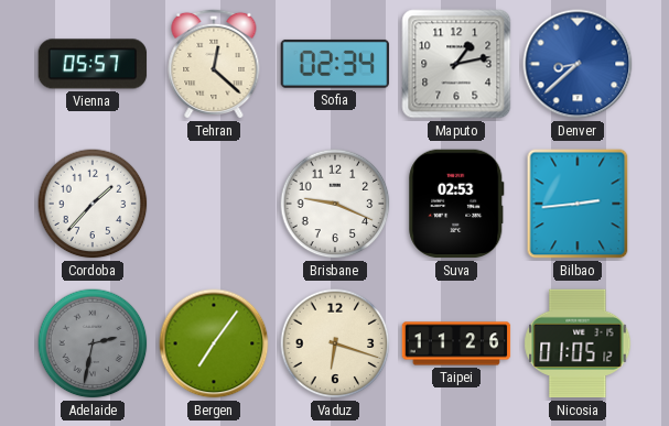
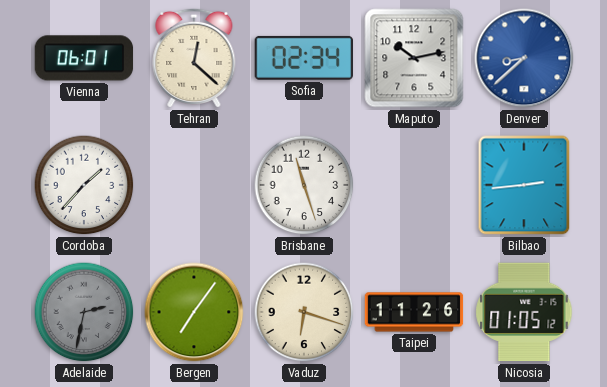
Vienna: 05:57 -> 06:01
Maputo: 1:13 -> 10:13
Brisbane: 9:19 -> 11:27
Suva: 02:53 -> none
